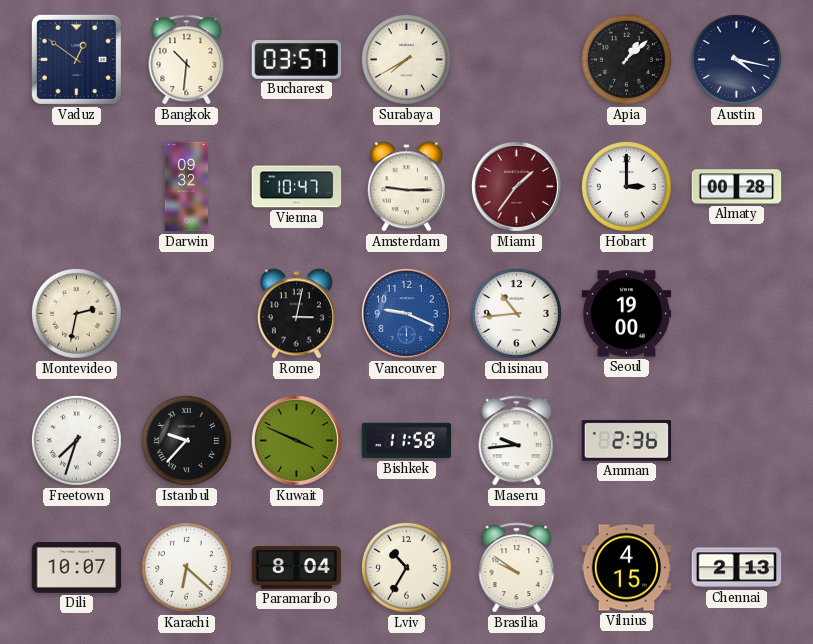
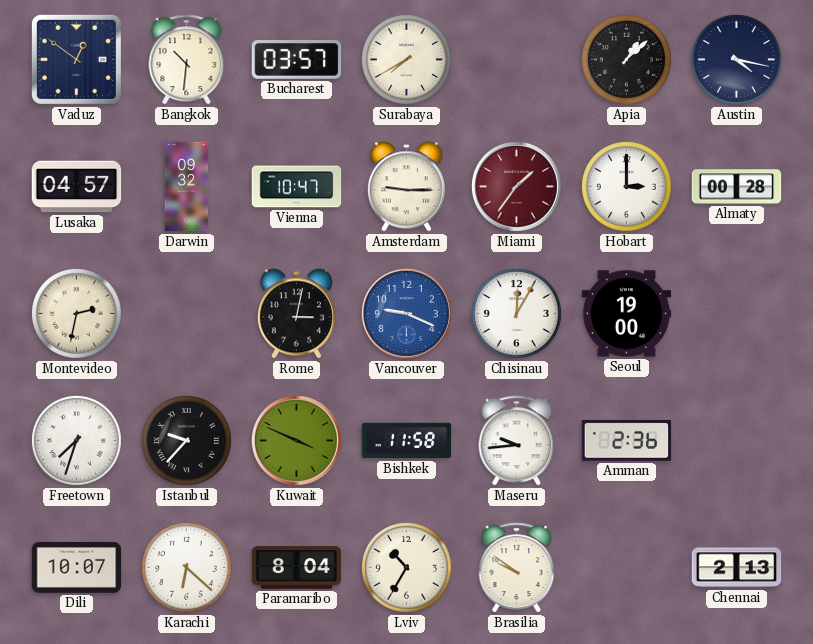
Lusaka: none -> 04:57
Chisinau: 10:44 -> 12:05
Vilnius: 4:15 -> none
